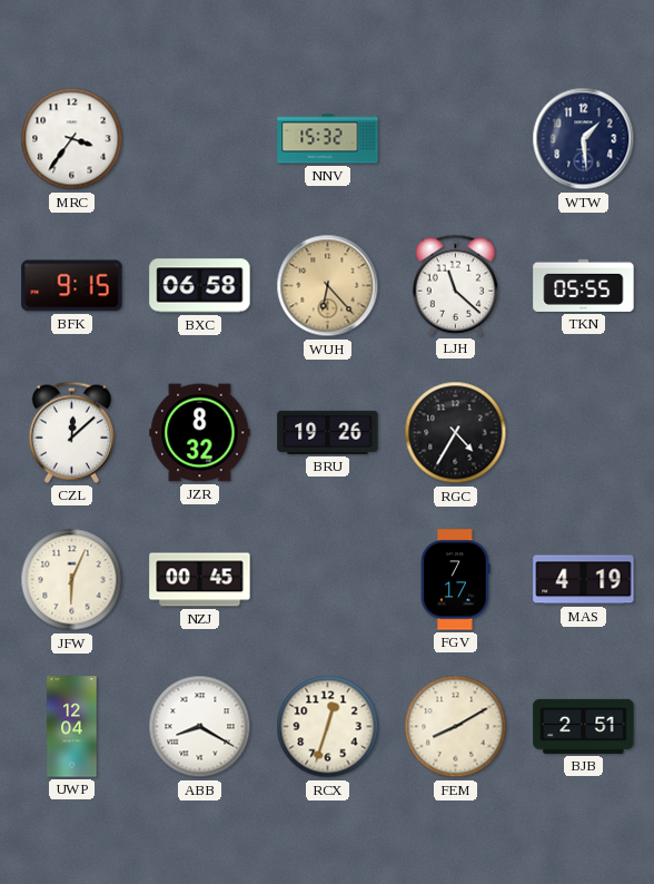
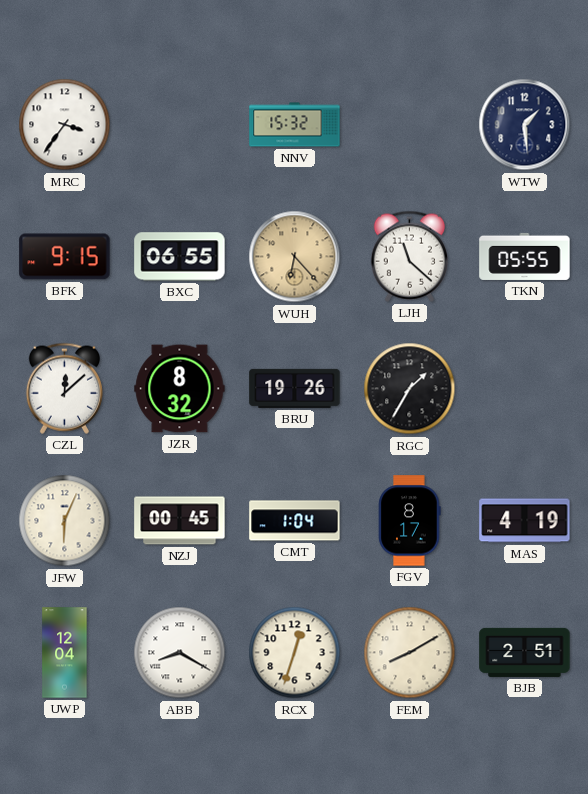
BXC: 06:58 -> 06:55
RGC: 4:35 -> 1:35
CMT: none -> 1:04
FGV: 7:17 -> 8:17
